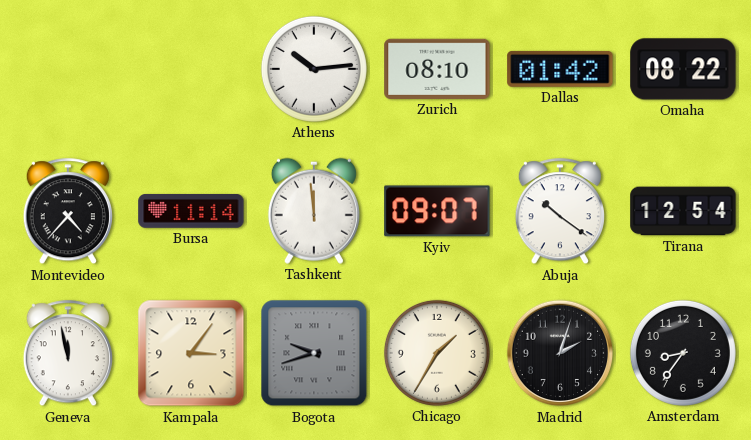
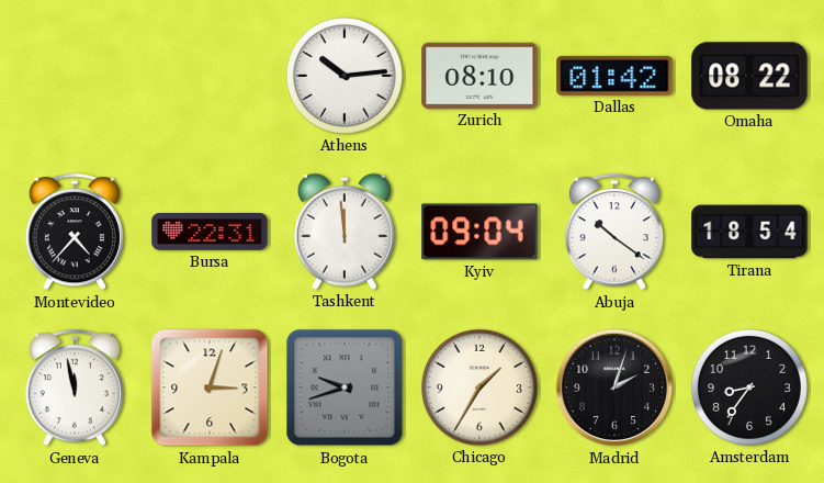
Bursa: 11:14 -> 22:31
Kyiv: 09:07 -> 09:04
Tirana: 12:54 -> 18:54
Kampala: 3:06 -> 3:03
